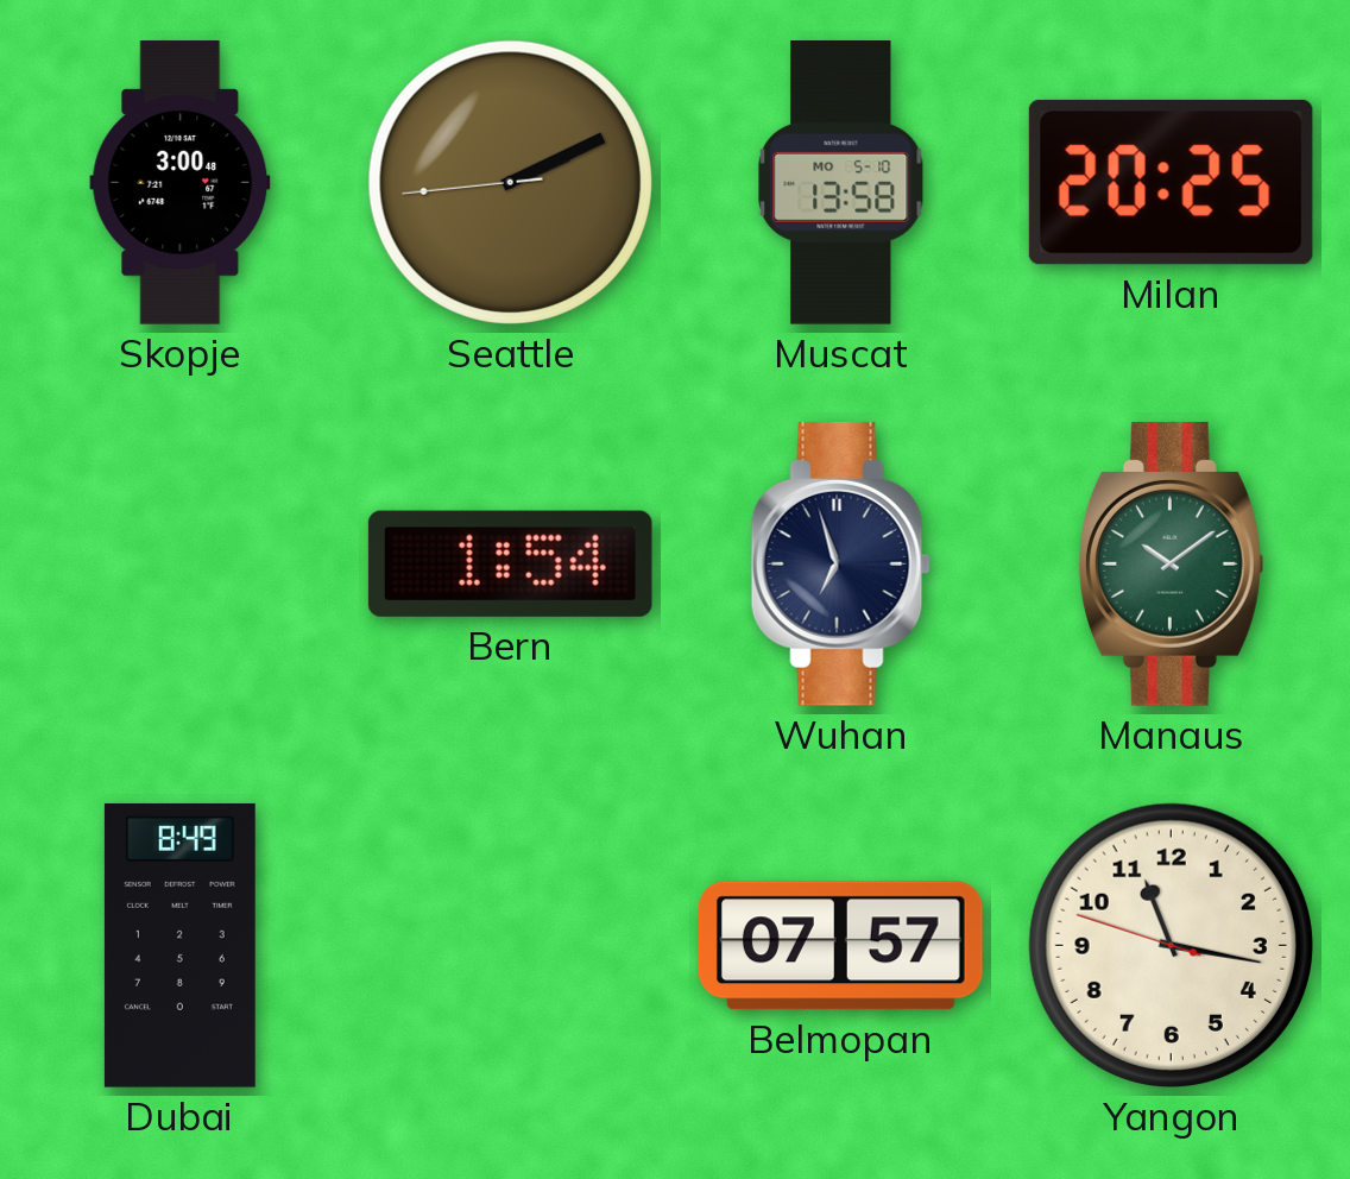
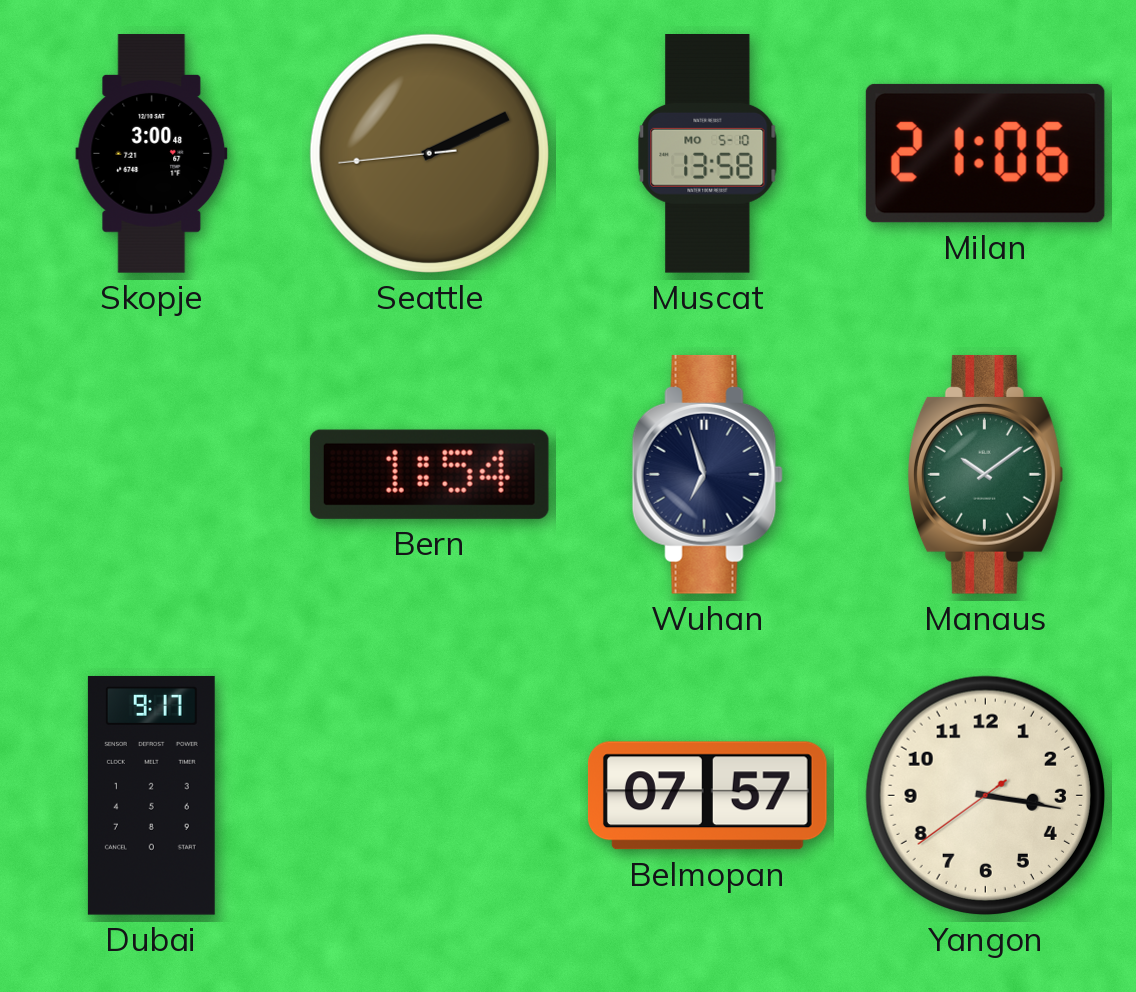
Milan: 20:25 -> 21:06
Dubai: 8:49 -> 9:17
Yangon: 11:16 -> 3:16
